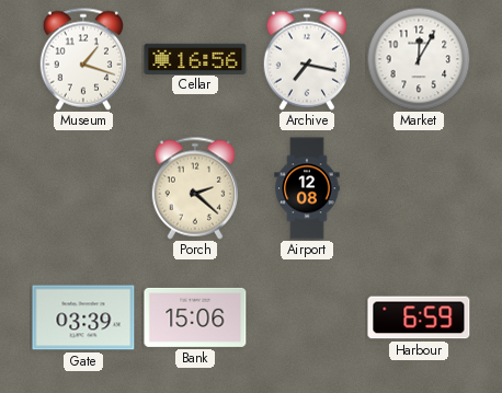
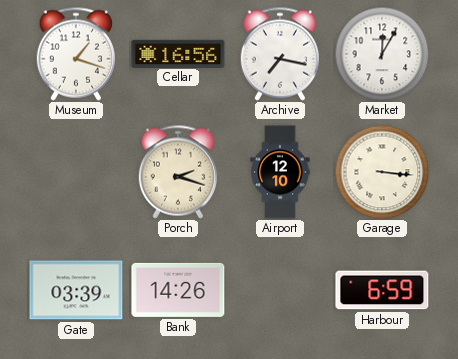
Porch: 2:22 -> 2:18
Airport: 12:08 -> 12:10
Garage: none -> 3:16
Bank: 15:06 -> 14:26
